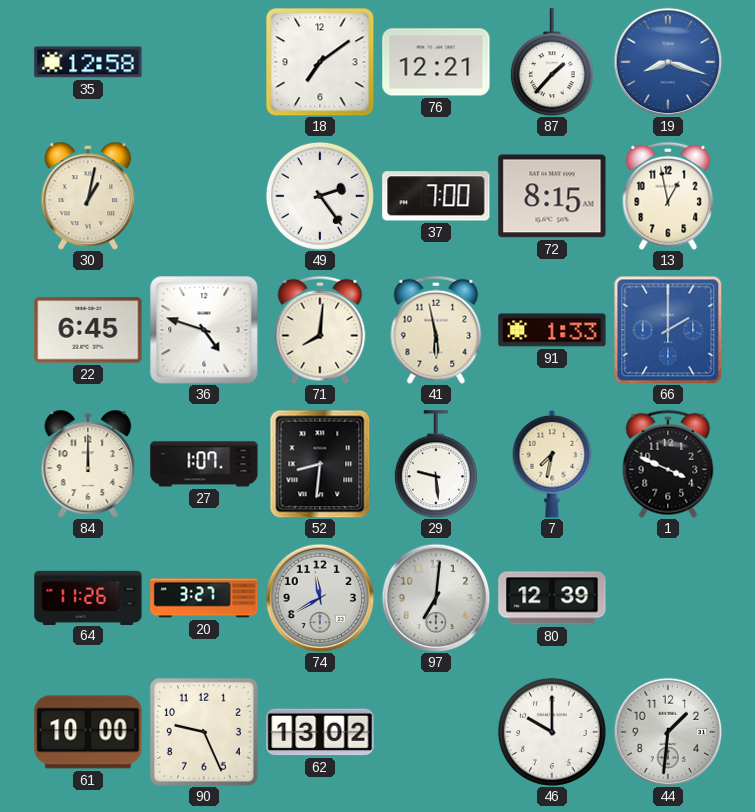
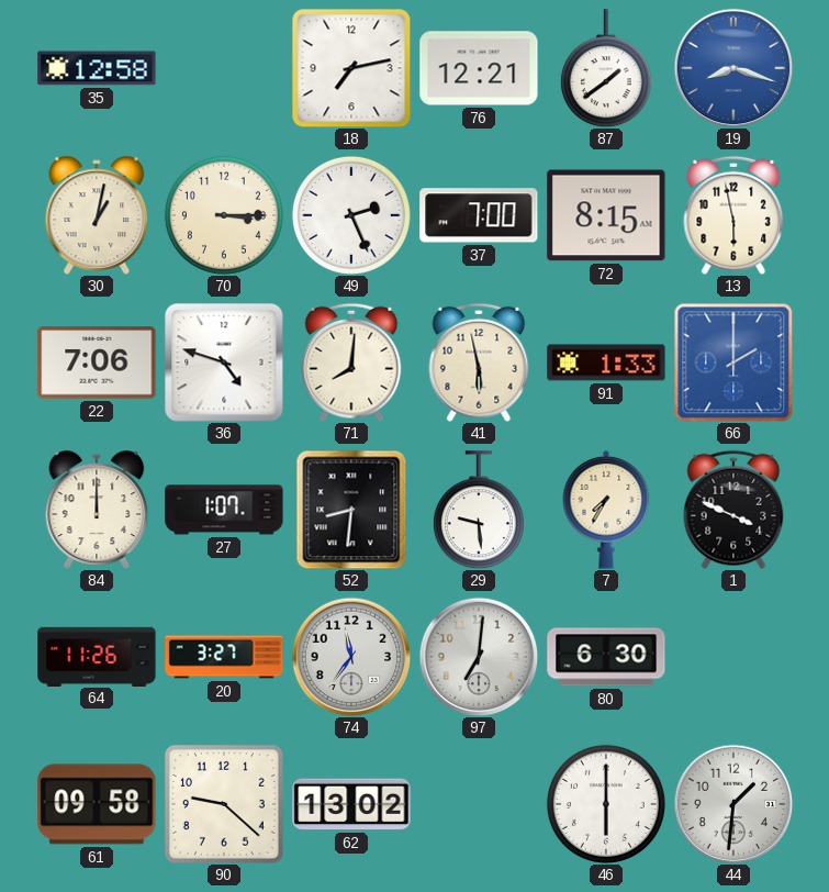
18: 7:09 -> 7:13
87: 1:37 -> 1:39
70: none -> 3:15
49: 2:24 -> 2:26
13: 12:58 -> 5:58
22: 6:45 -> 7:06
7: 7:32 -> 7:35
74: 11:40 -> 11:36
80: 12:39 -> 6:30
61: 10:00 -> 09:58
90: 9:26 -> 9:22
46: 10:00 -> 6:00
